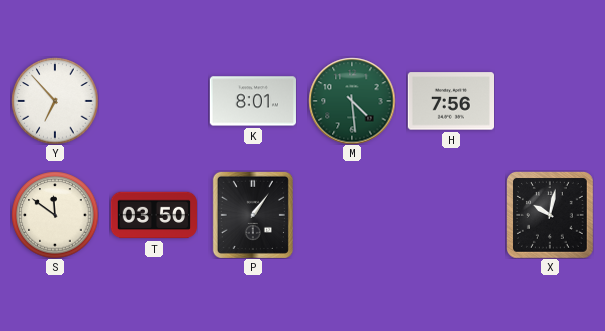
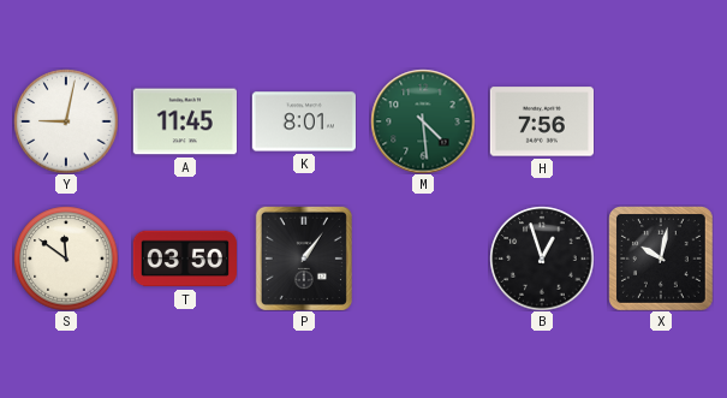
Y: 6:53 -> 9:02
A: none -> 11:45
B: none -> 12:57
